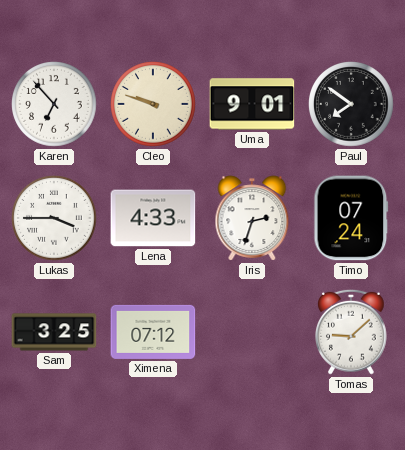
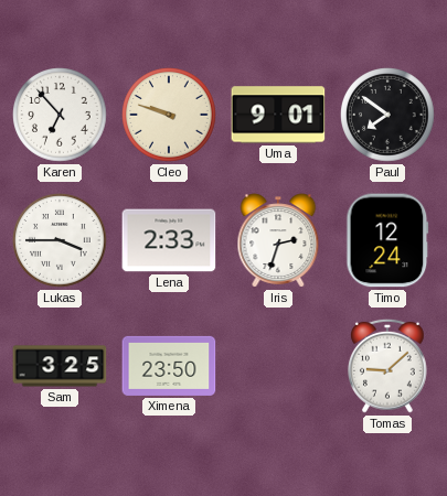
Lena: 4:33 -> 2:33
Timo: 07:24 -> 12:24
Ximena: 07:12 -> 23:50
